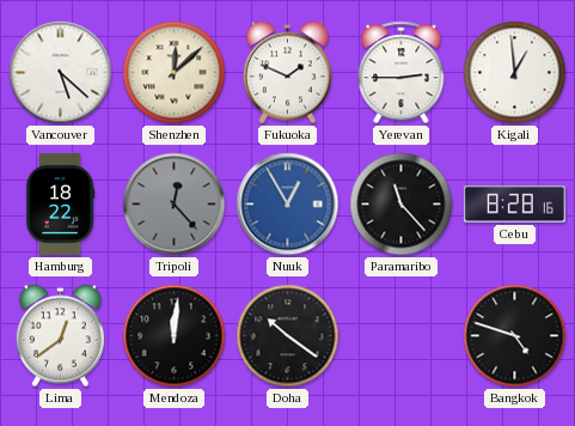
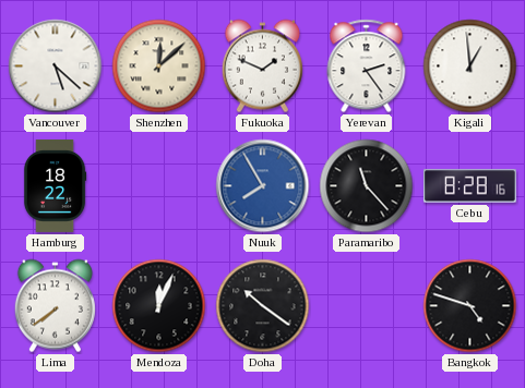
Yerevan: 2:45 -> 2:24
Tripoli: 12:23 -> none
Nuuk: 12:55 -> 7:55
Lima: 12:39 -> 7:39
Mendoza: 12:01 -> 12:04
